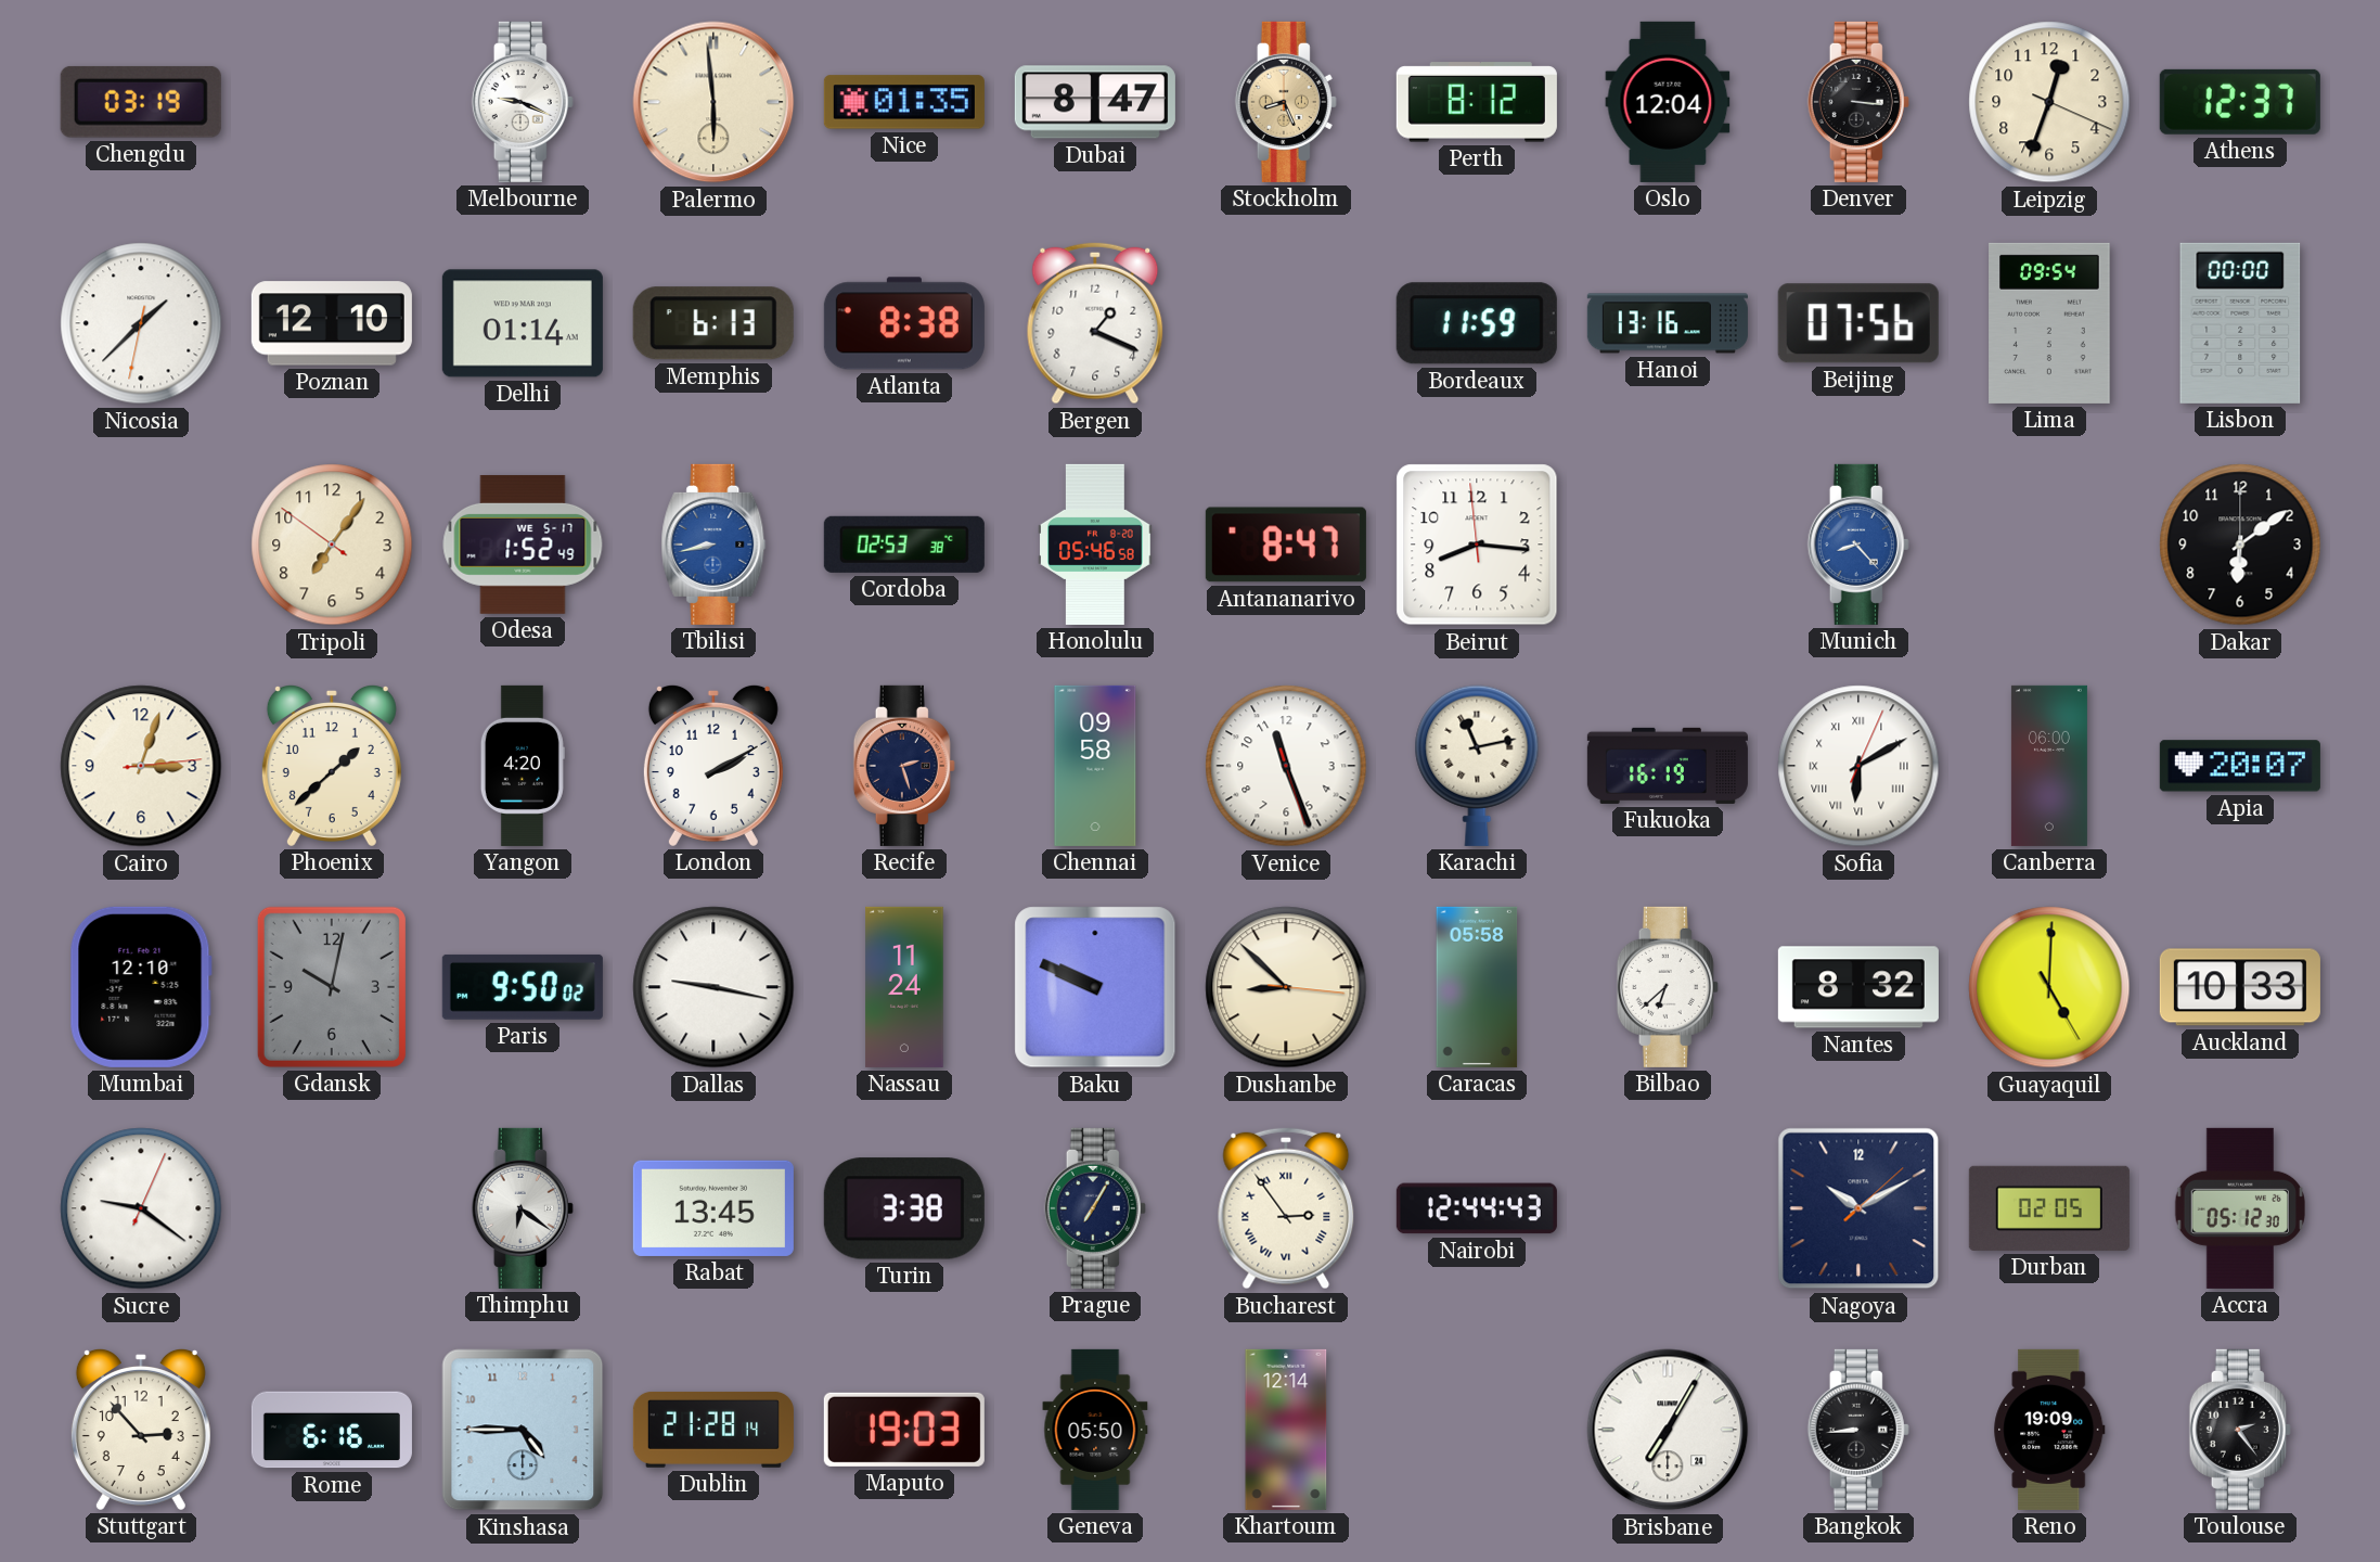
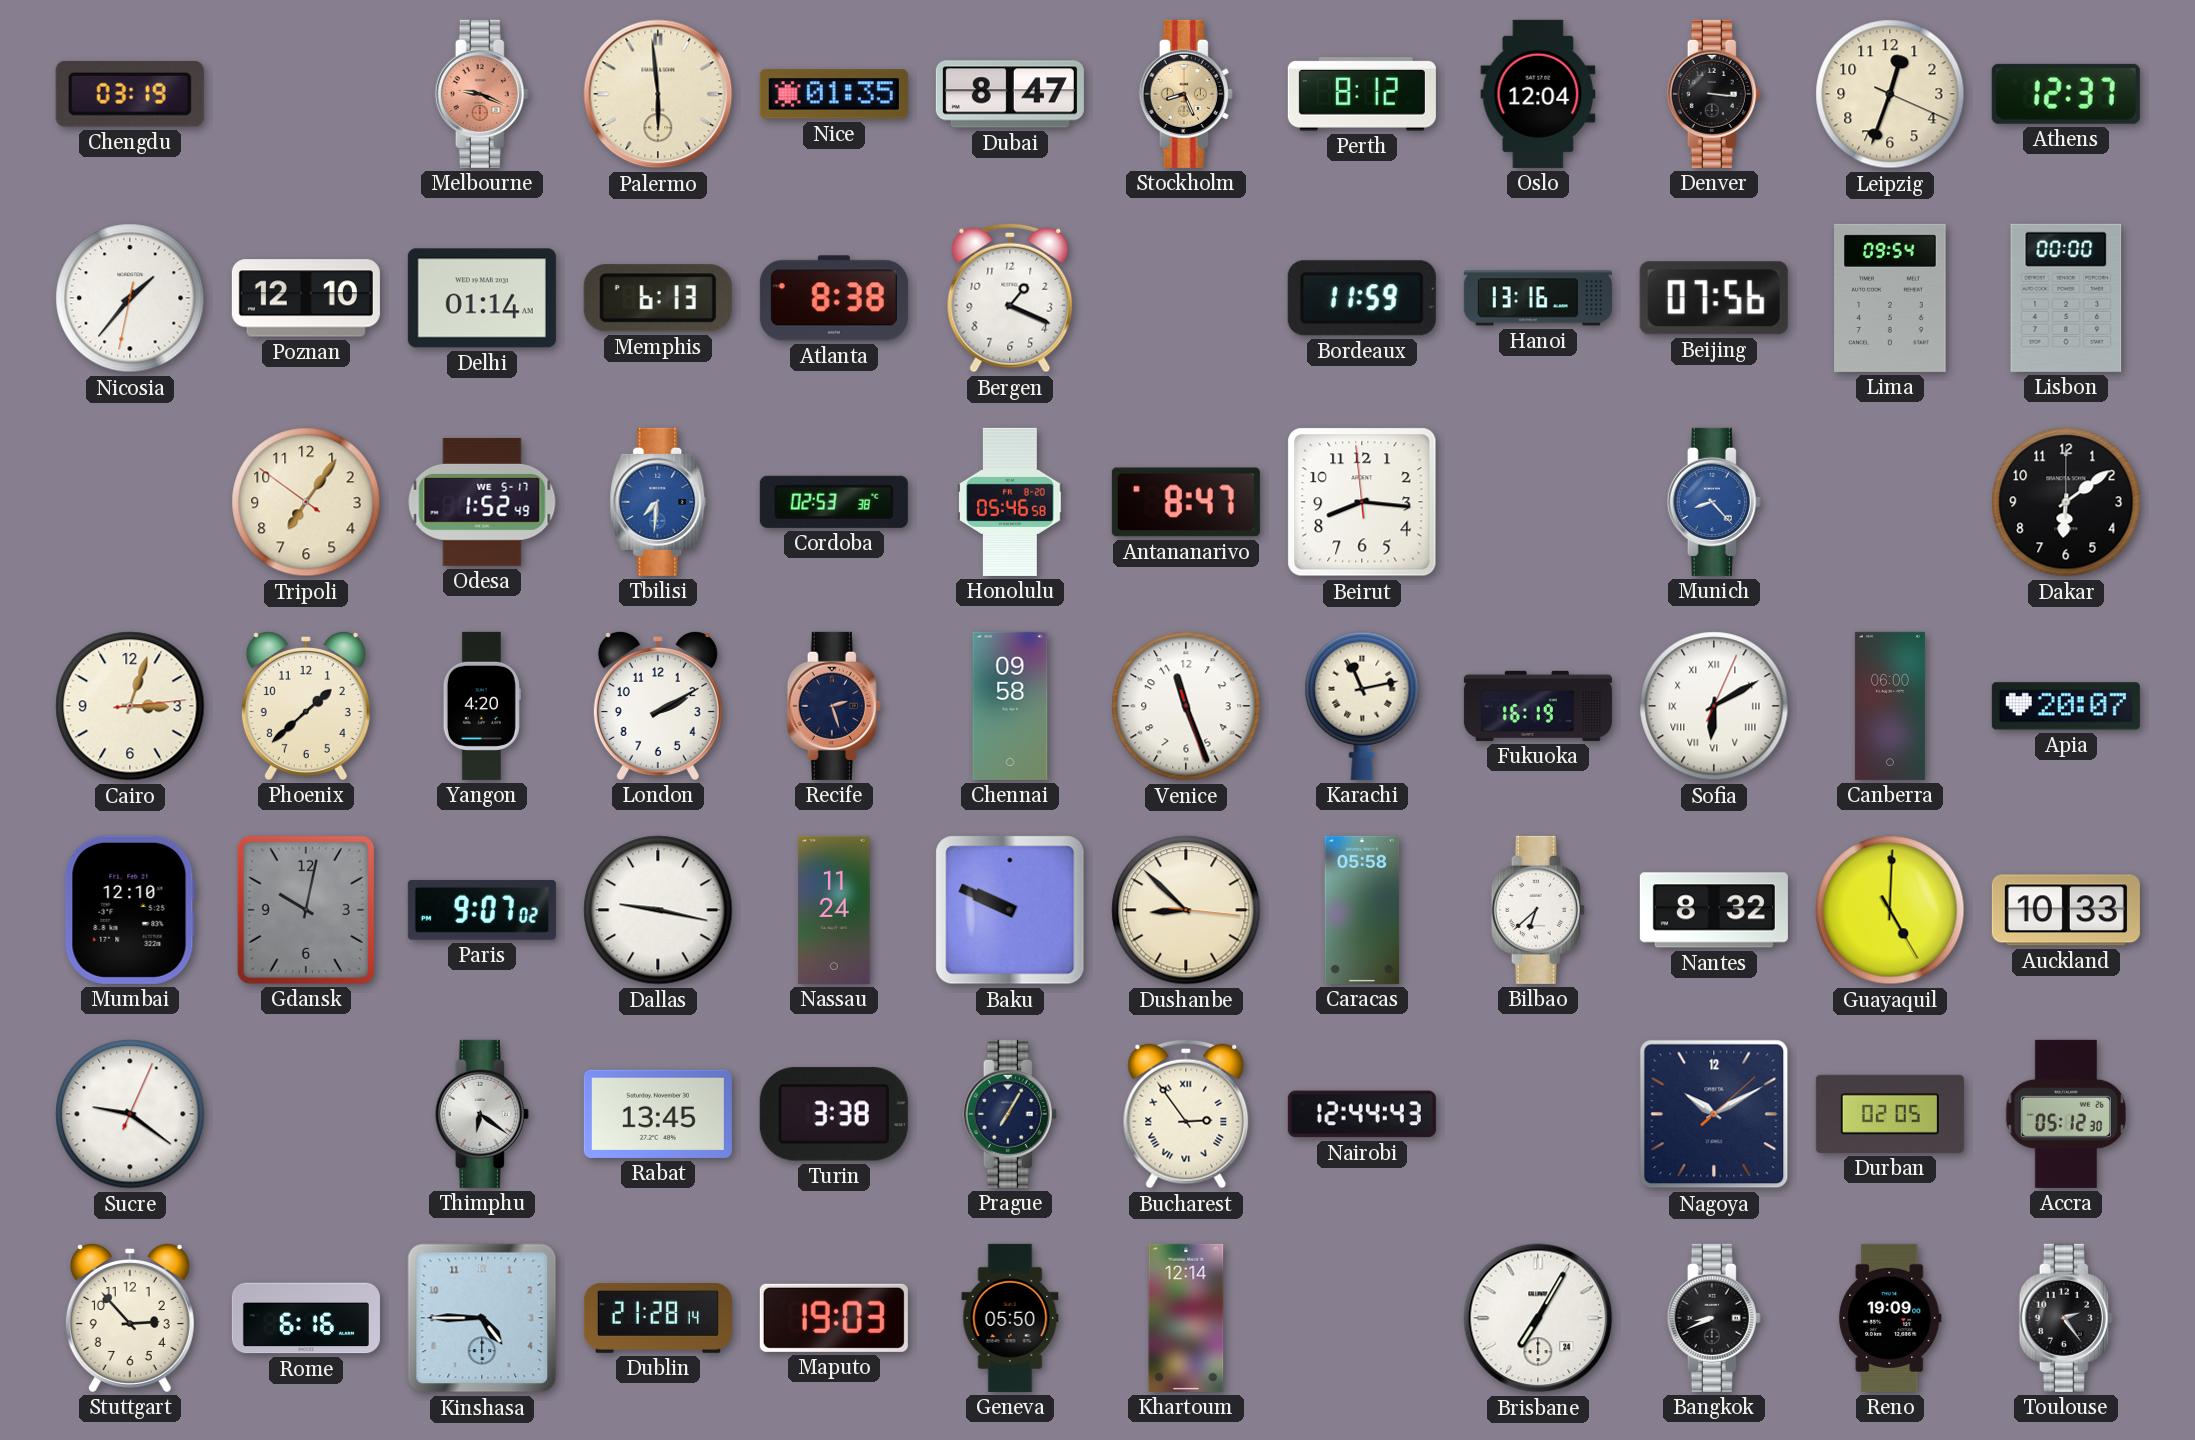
Melbourne dial: white -> salmon
Nicosia: 1:37 -> 1:36
Tbilisi: 8:43 -> 7:31
Paris: 9:50 -> 9:07
Bangkok: 8:44 -> 8:41
